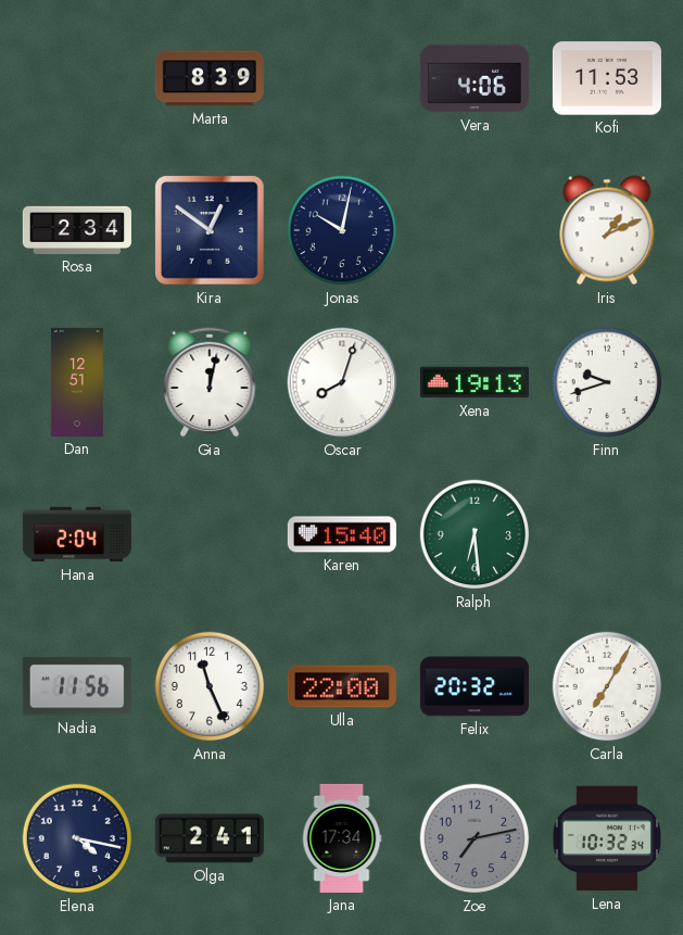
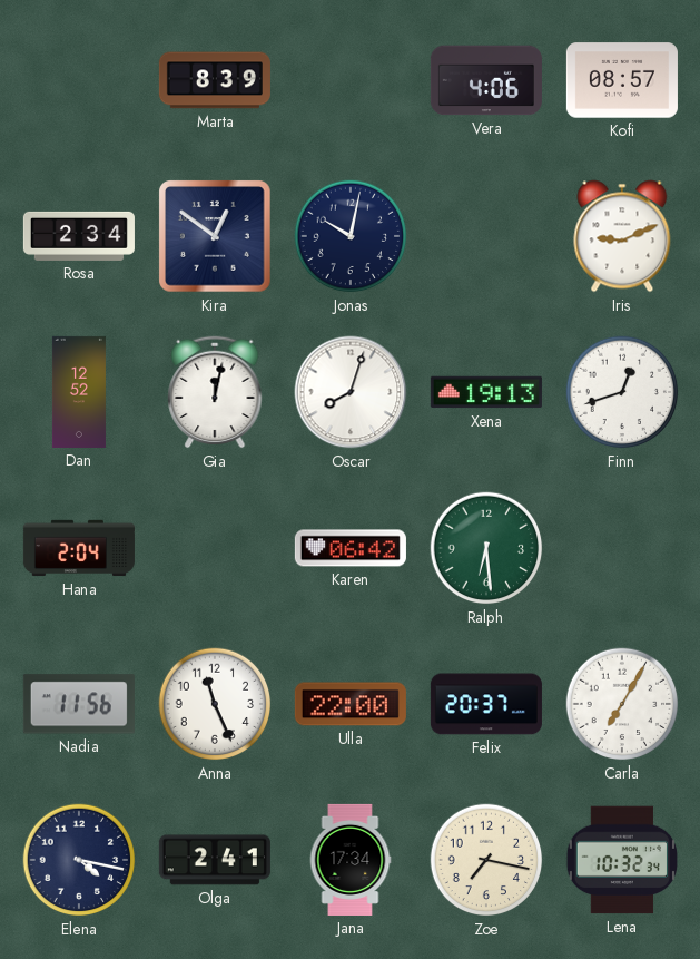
Kofi: 11:53 -> 08:57
Iris: 1:11 -> 9:11
Dan: 12:51 -> 12:52
Finn: 9:42 -> 12:42
Karen: 15:40 -> 06:42
Felix: 20:32 -> 20:37
Zoe: 7:13 -> 7:17
Zoe dial: grey -> cream
